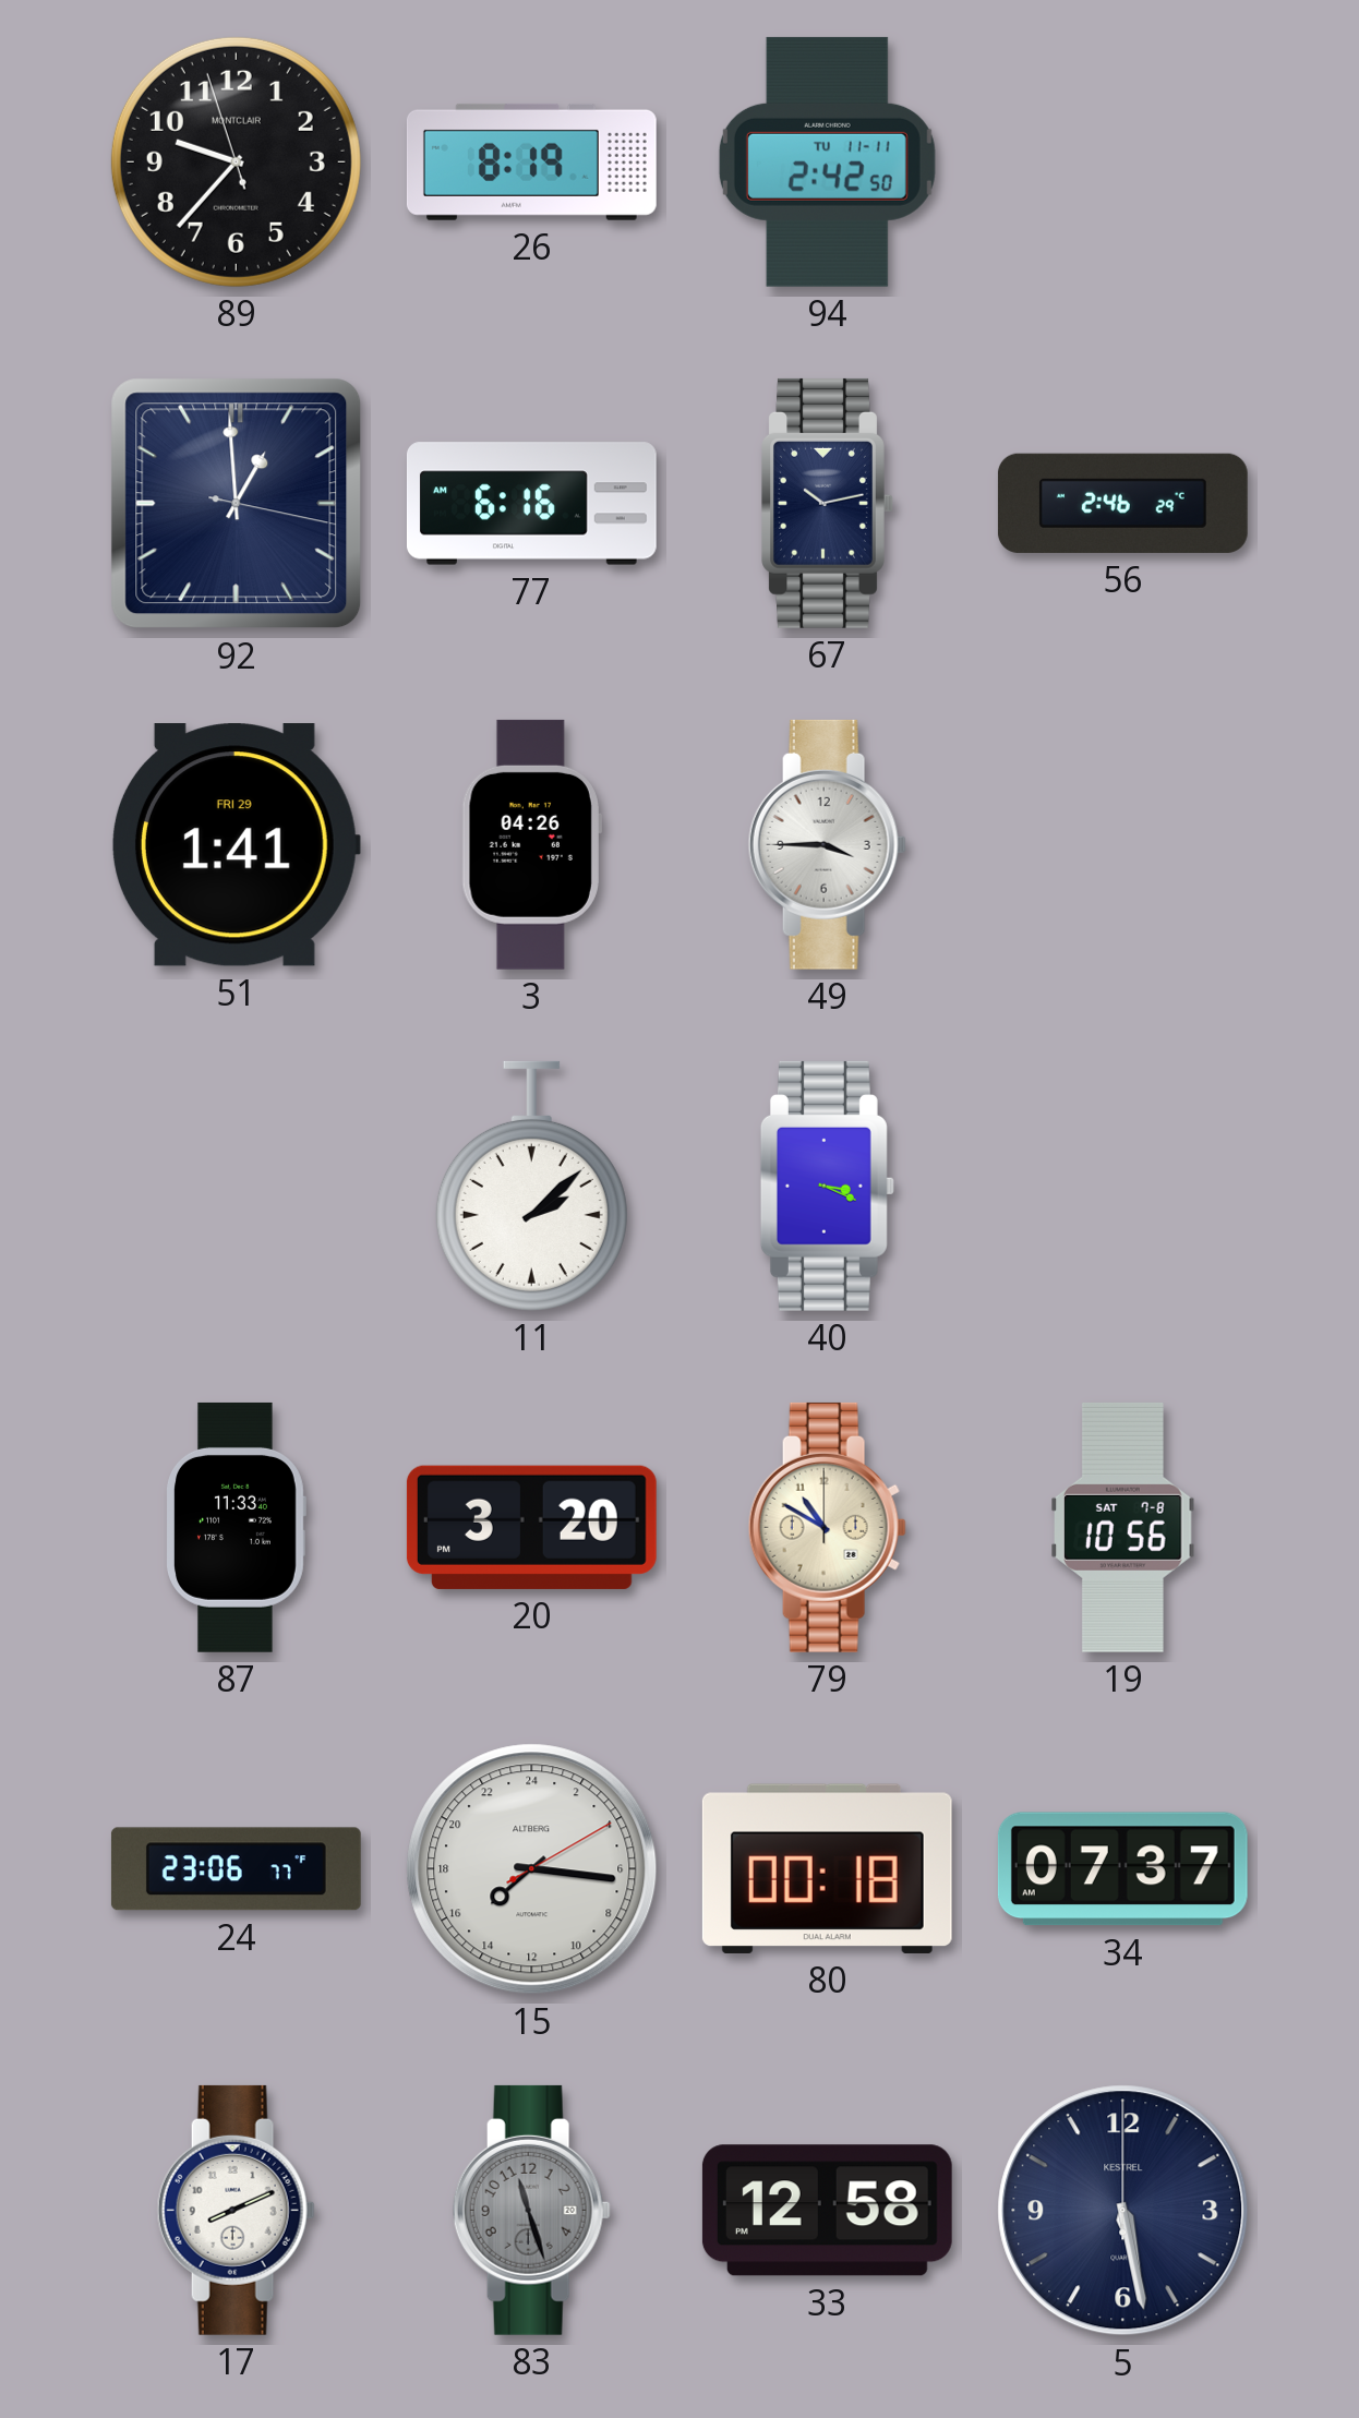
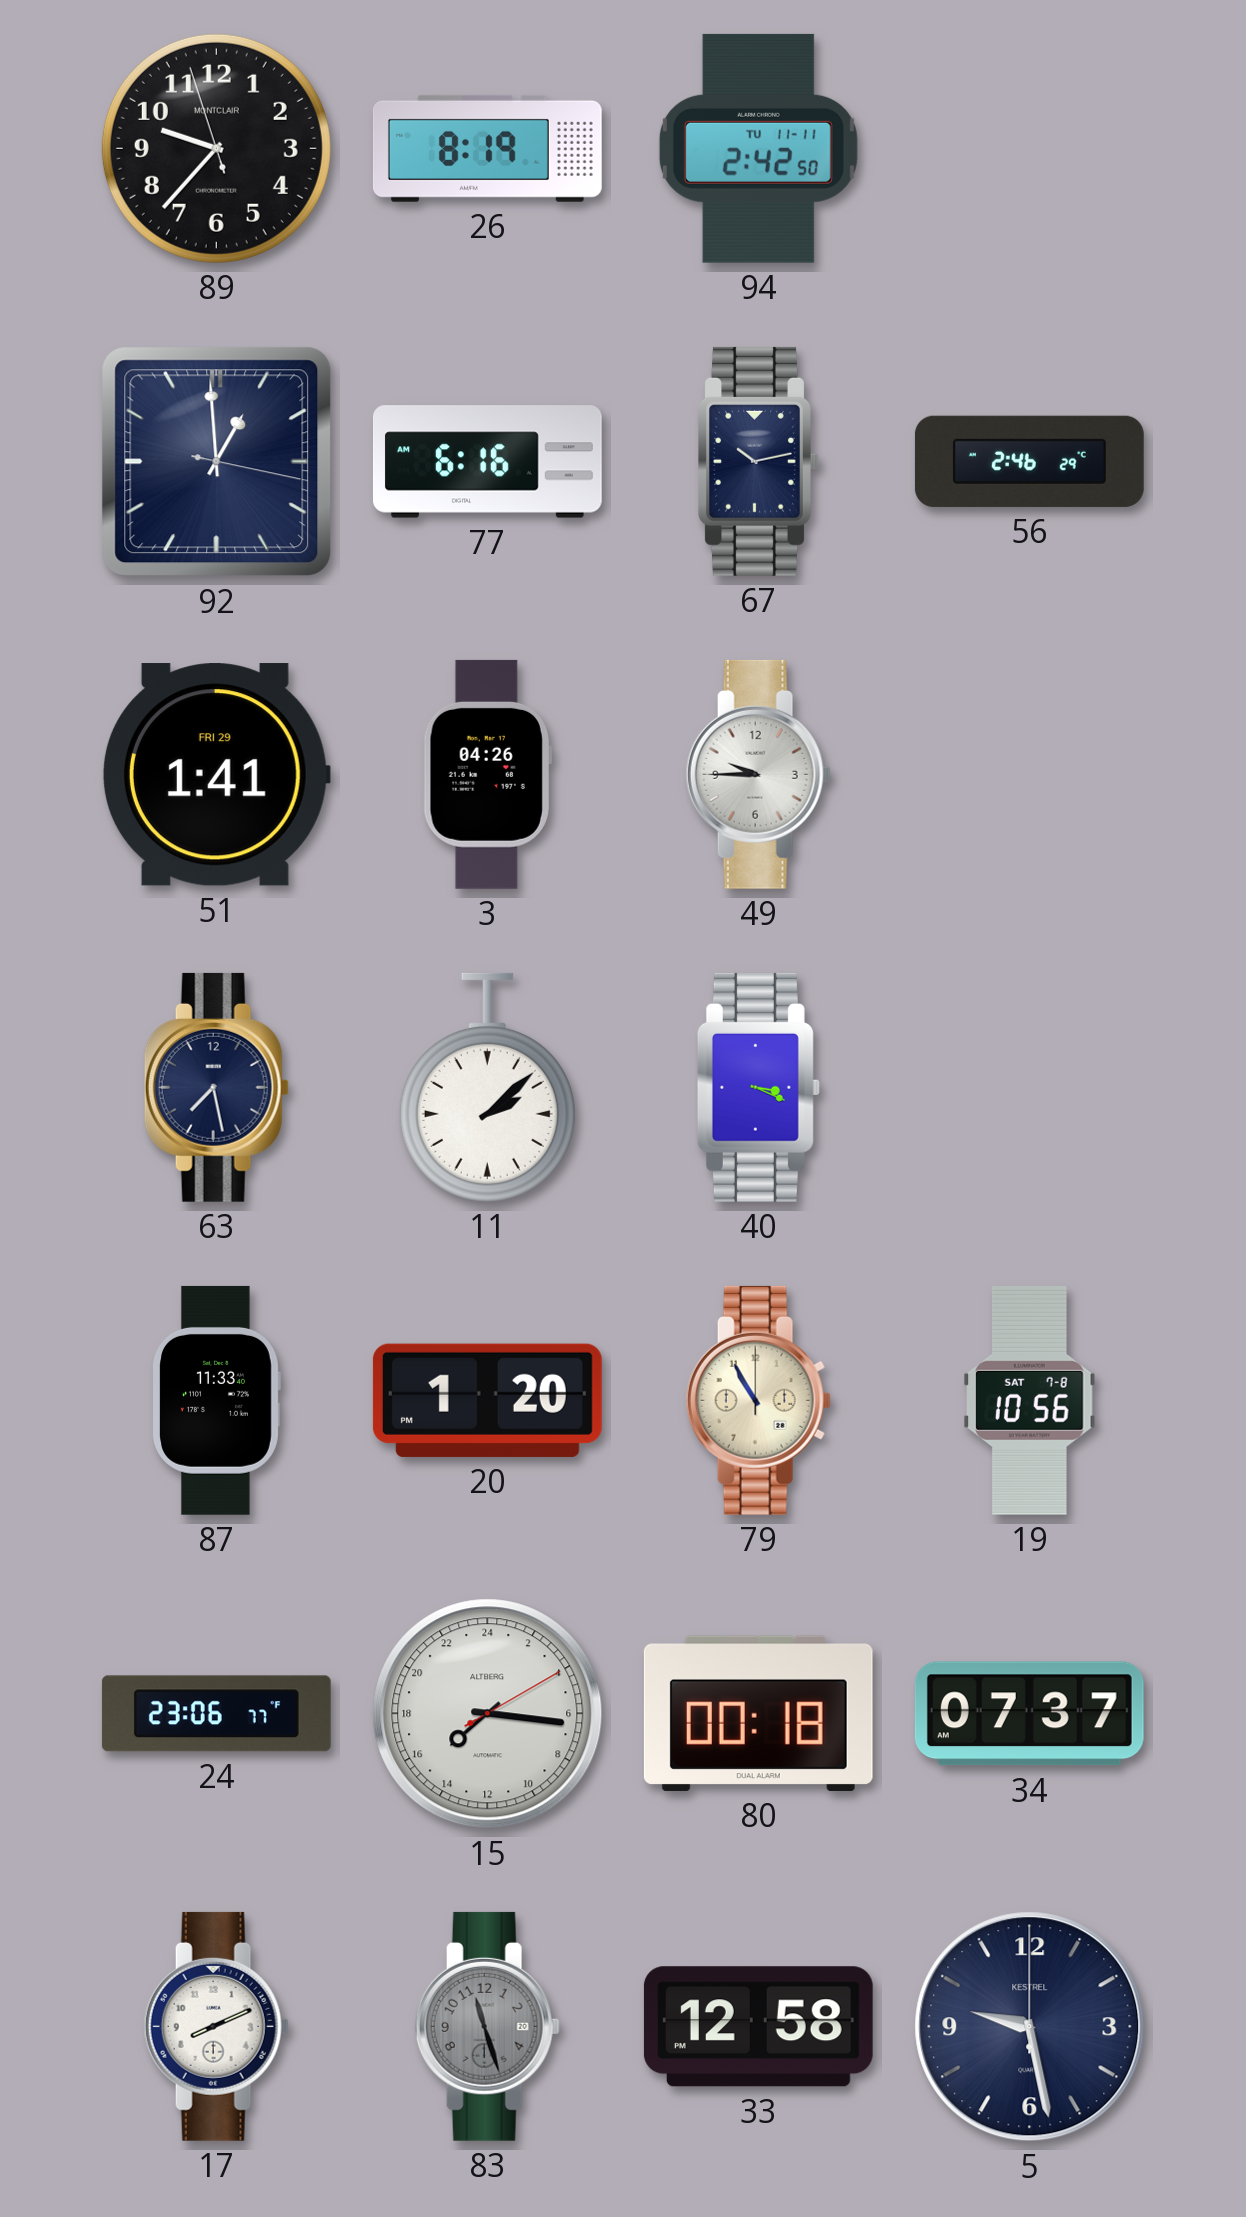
49: 3:45 -> 9:45
63: none -> 7:28
20: 3:20 -> 1:20
79: 10:50 -> 10:55
5: 5:28 -> 9:28
